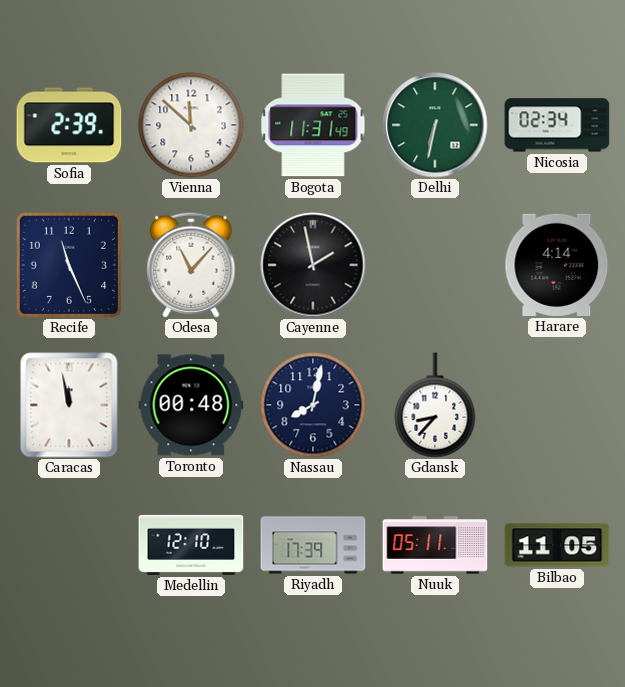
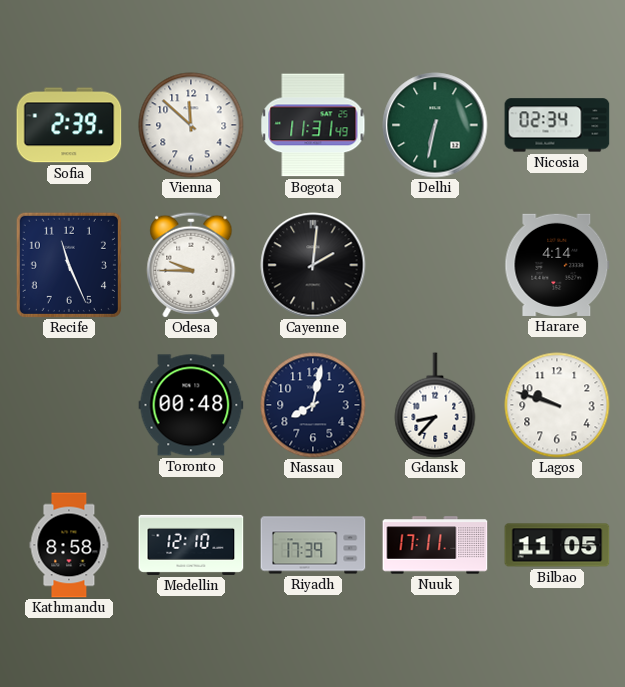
Odesa: 11:07 -> 9:45
Cayenne: 1:58 -> 2:01
Caracas: 11:58 -> none
Lagos: none -> 9:48
Kathmandu: none -> 8:58
Nuuk: 05:11 -> 17:11
